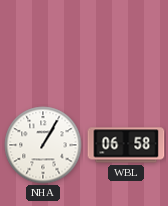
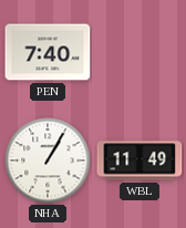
PEN: none -> 7:40
WBL: 06:58 -> 11:49
